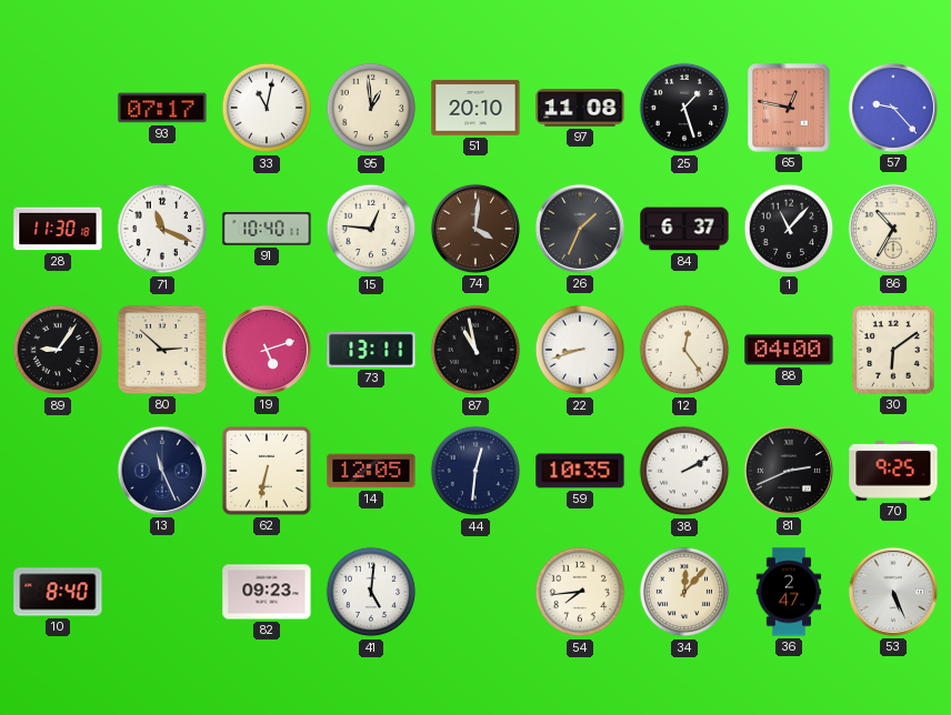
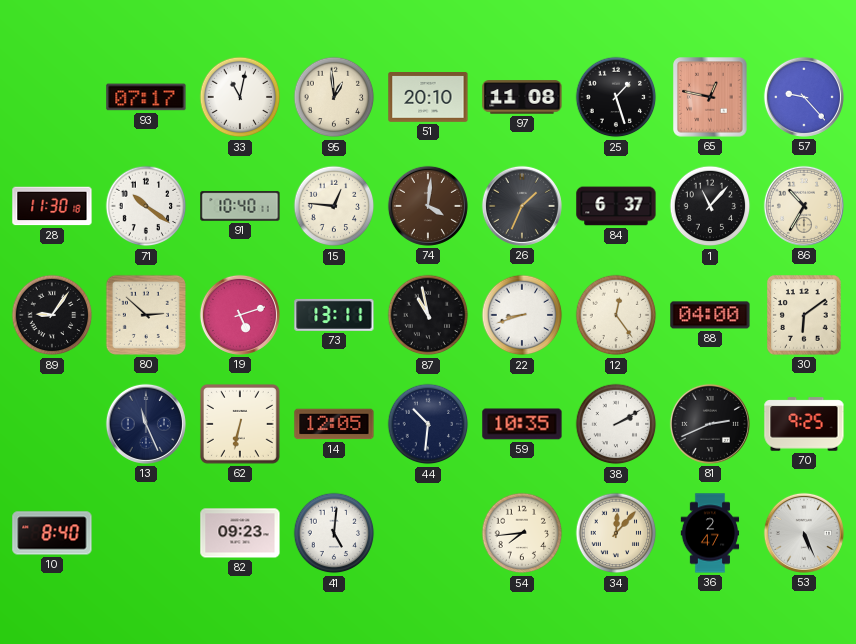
71: 11:19 -> 10:21
44: 12:31 -> 10:31
